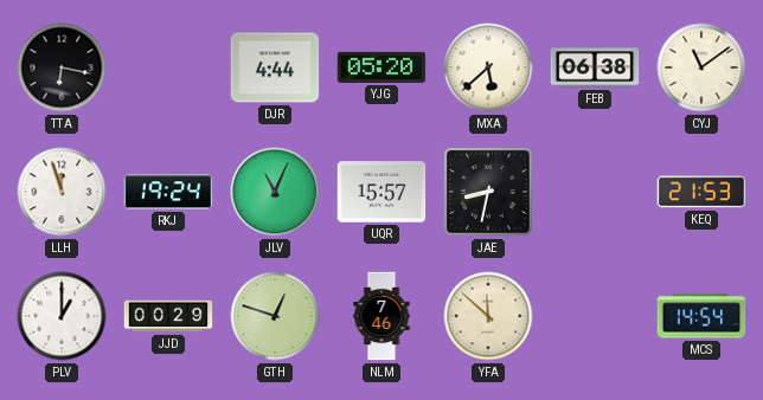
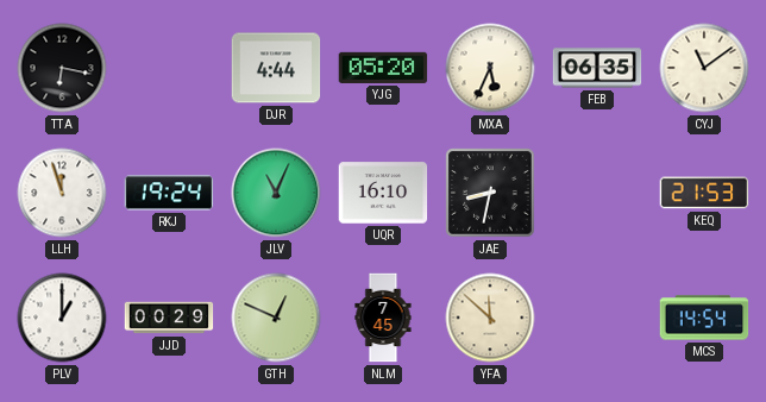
MXA: 5:38 -> 5:34
FEB: 06:38 -> 06:35
UQR: 15:57 -> 16:10
GTH: 12:48 -> 12:49
NLM: 7:46 -> 7:45
